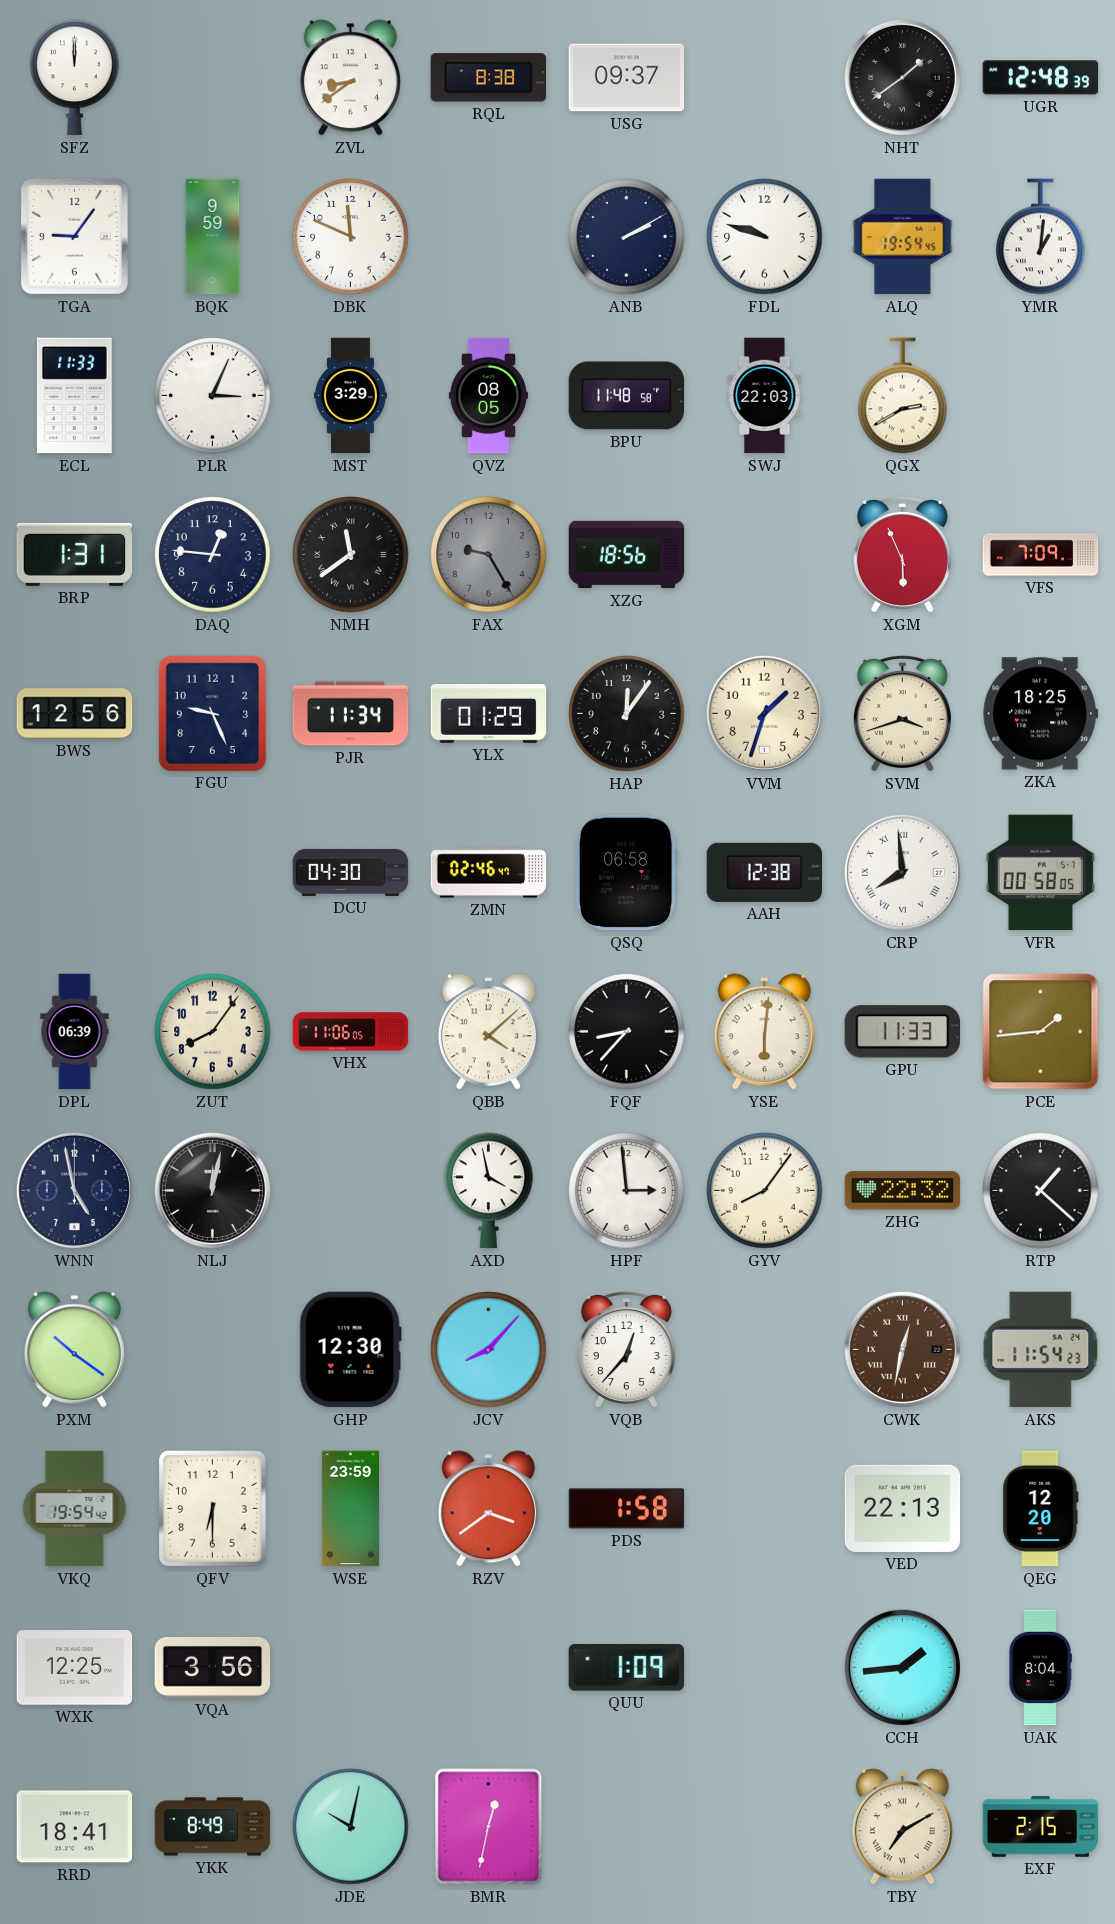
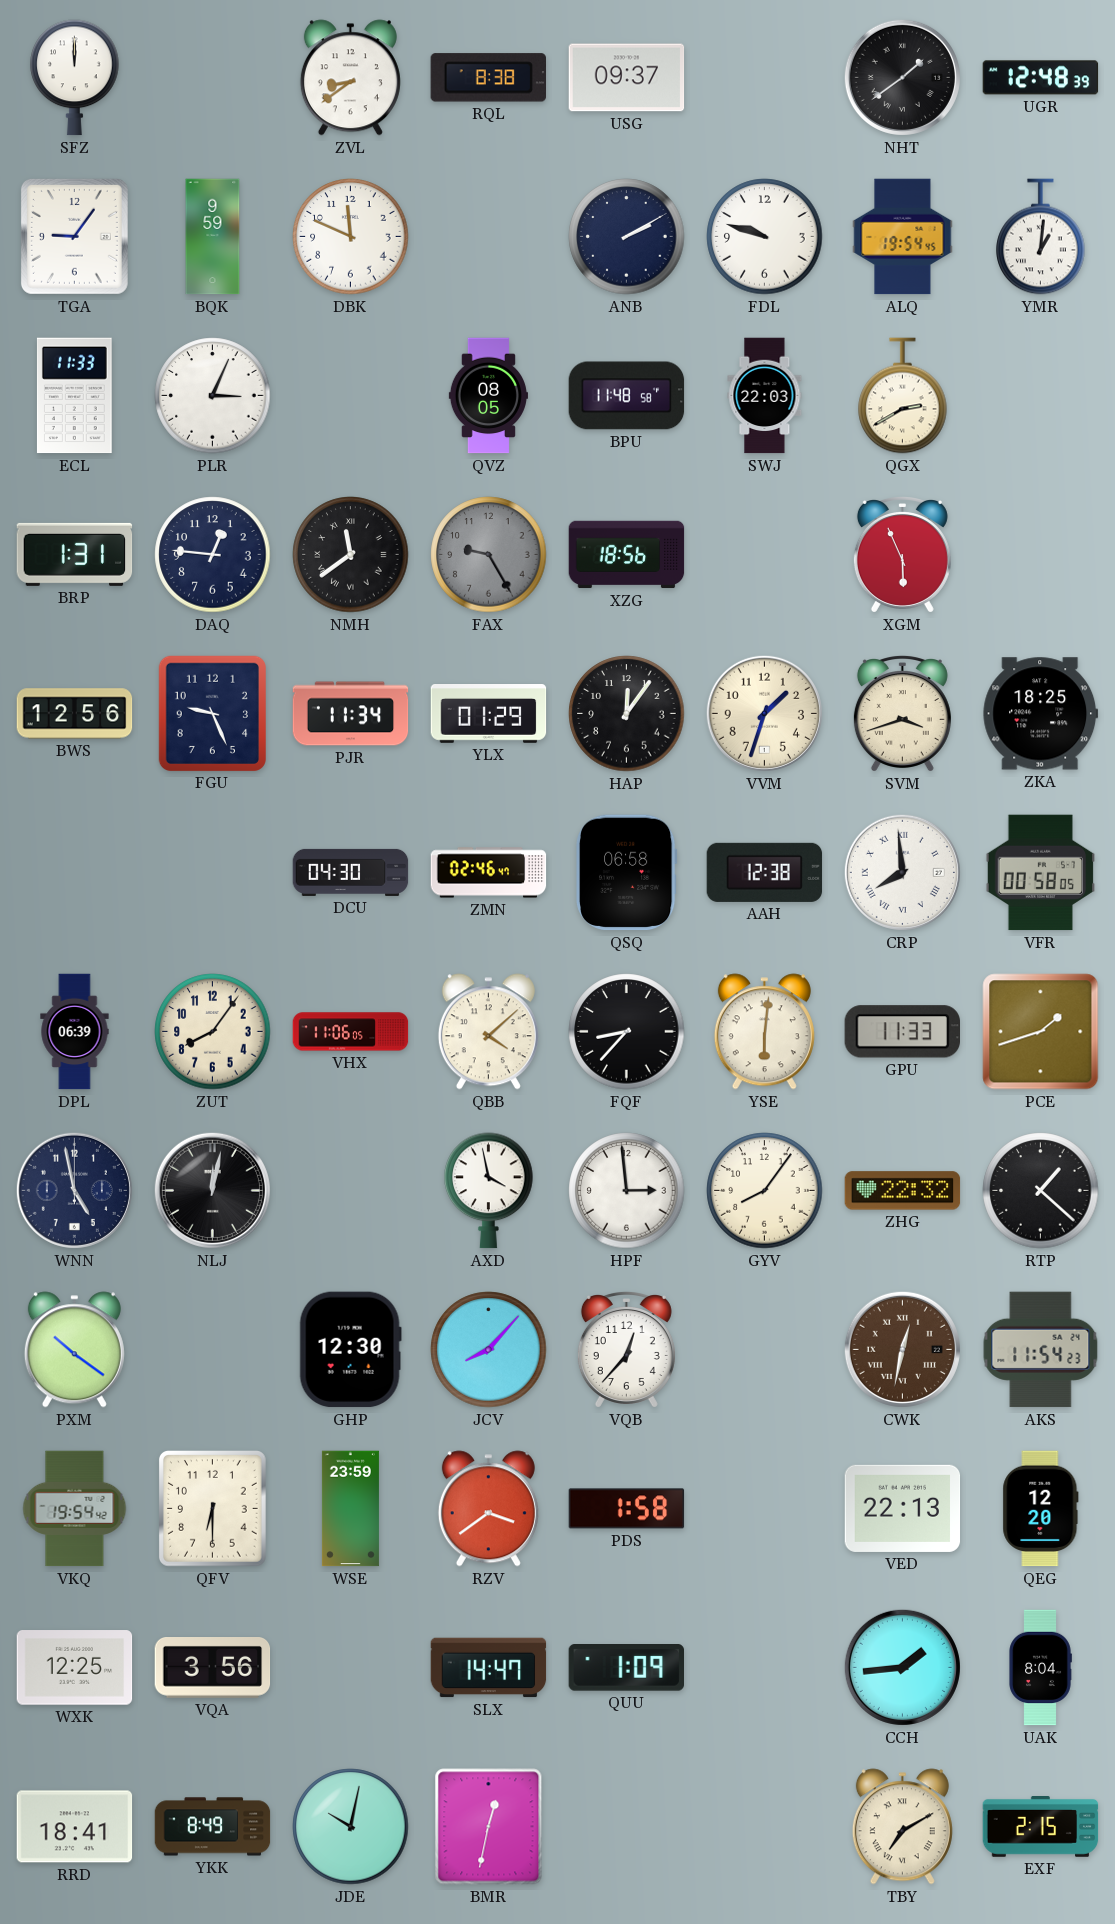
MST: 3:29 -> none
VFS: 7:09 -> none
PCE: 1:44 -> 1:42
SLX: none -> 14:47
